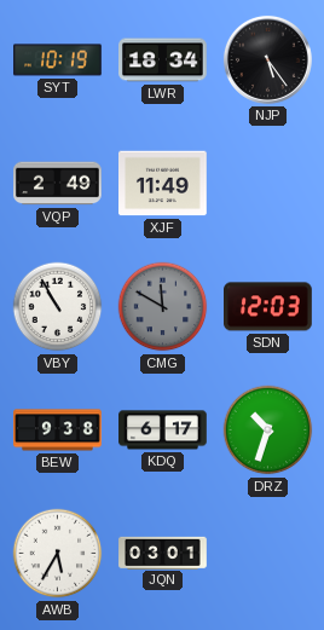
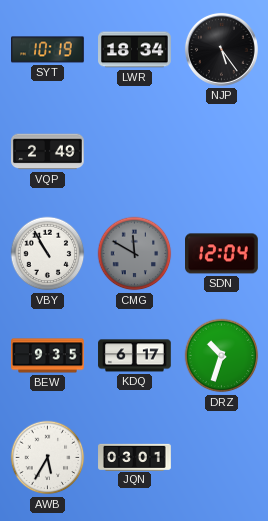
XJF: 11:49 -> none
SDN: 12:03 -> 12:04
BEW: 9:38 -> 9:35
